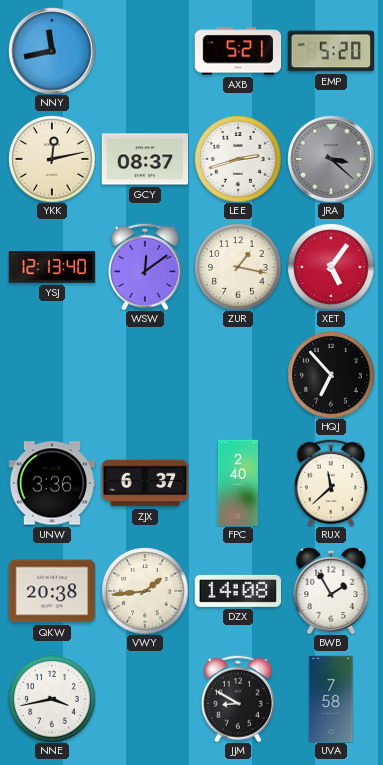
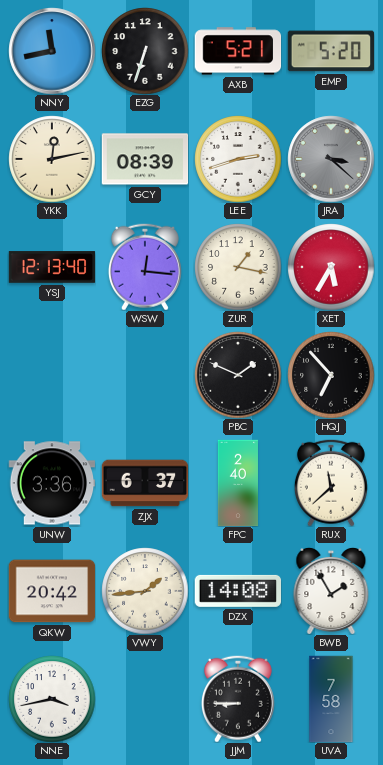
EZG: none -> 6:33
GCY: 08:37 -> 08:39
WSW: 12:09 -> 12:16
XET: 5:06 -> 5:35
PBC: none -> 1:49
QKW: 20:38 -> 20:42
JJM: 8:50 -> 8:45
